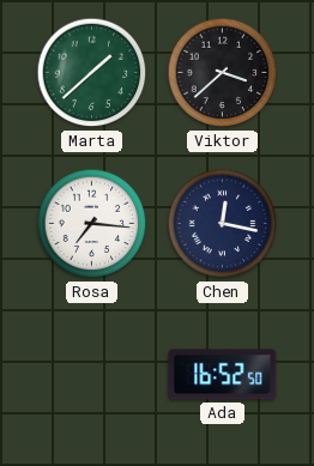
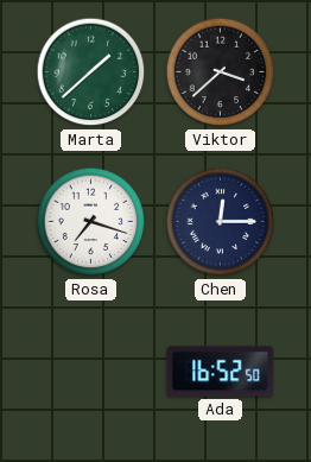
Rosa: 7:16 -> 7:18
Chen: 12:17 -> 12:15
